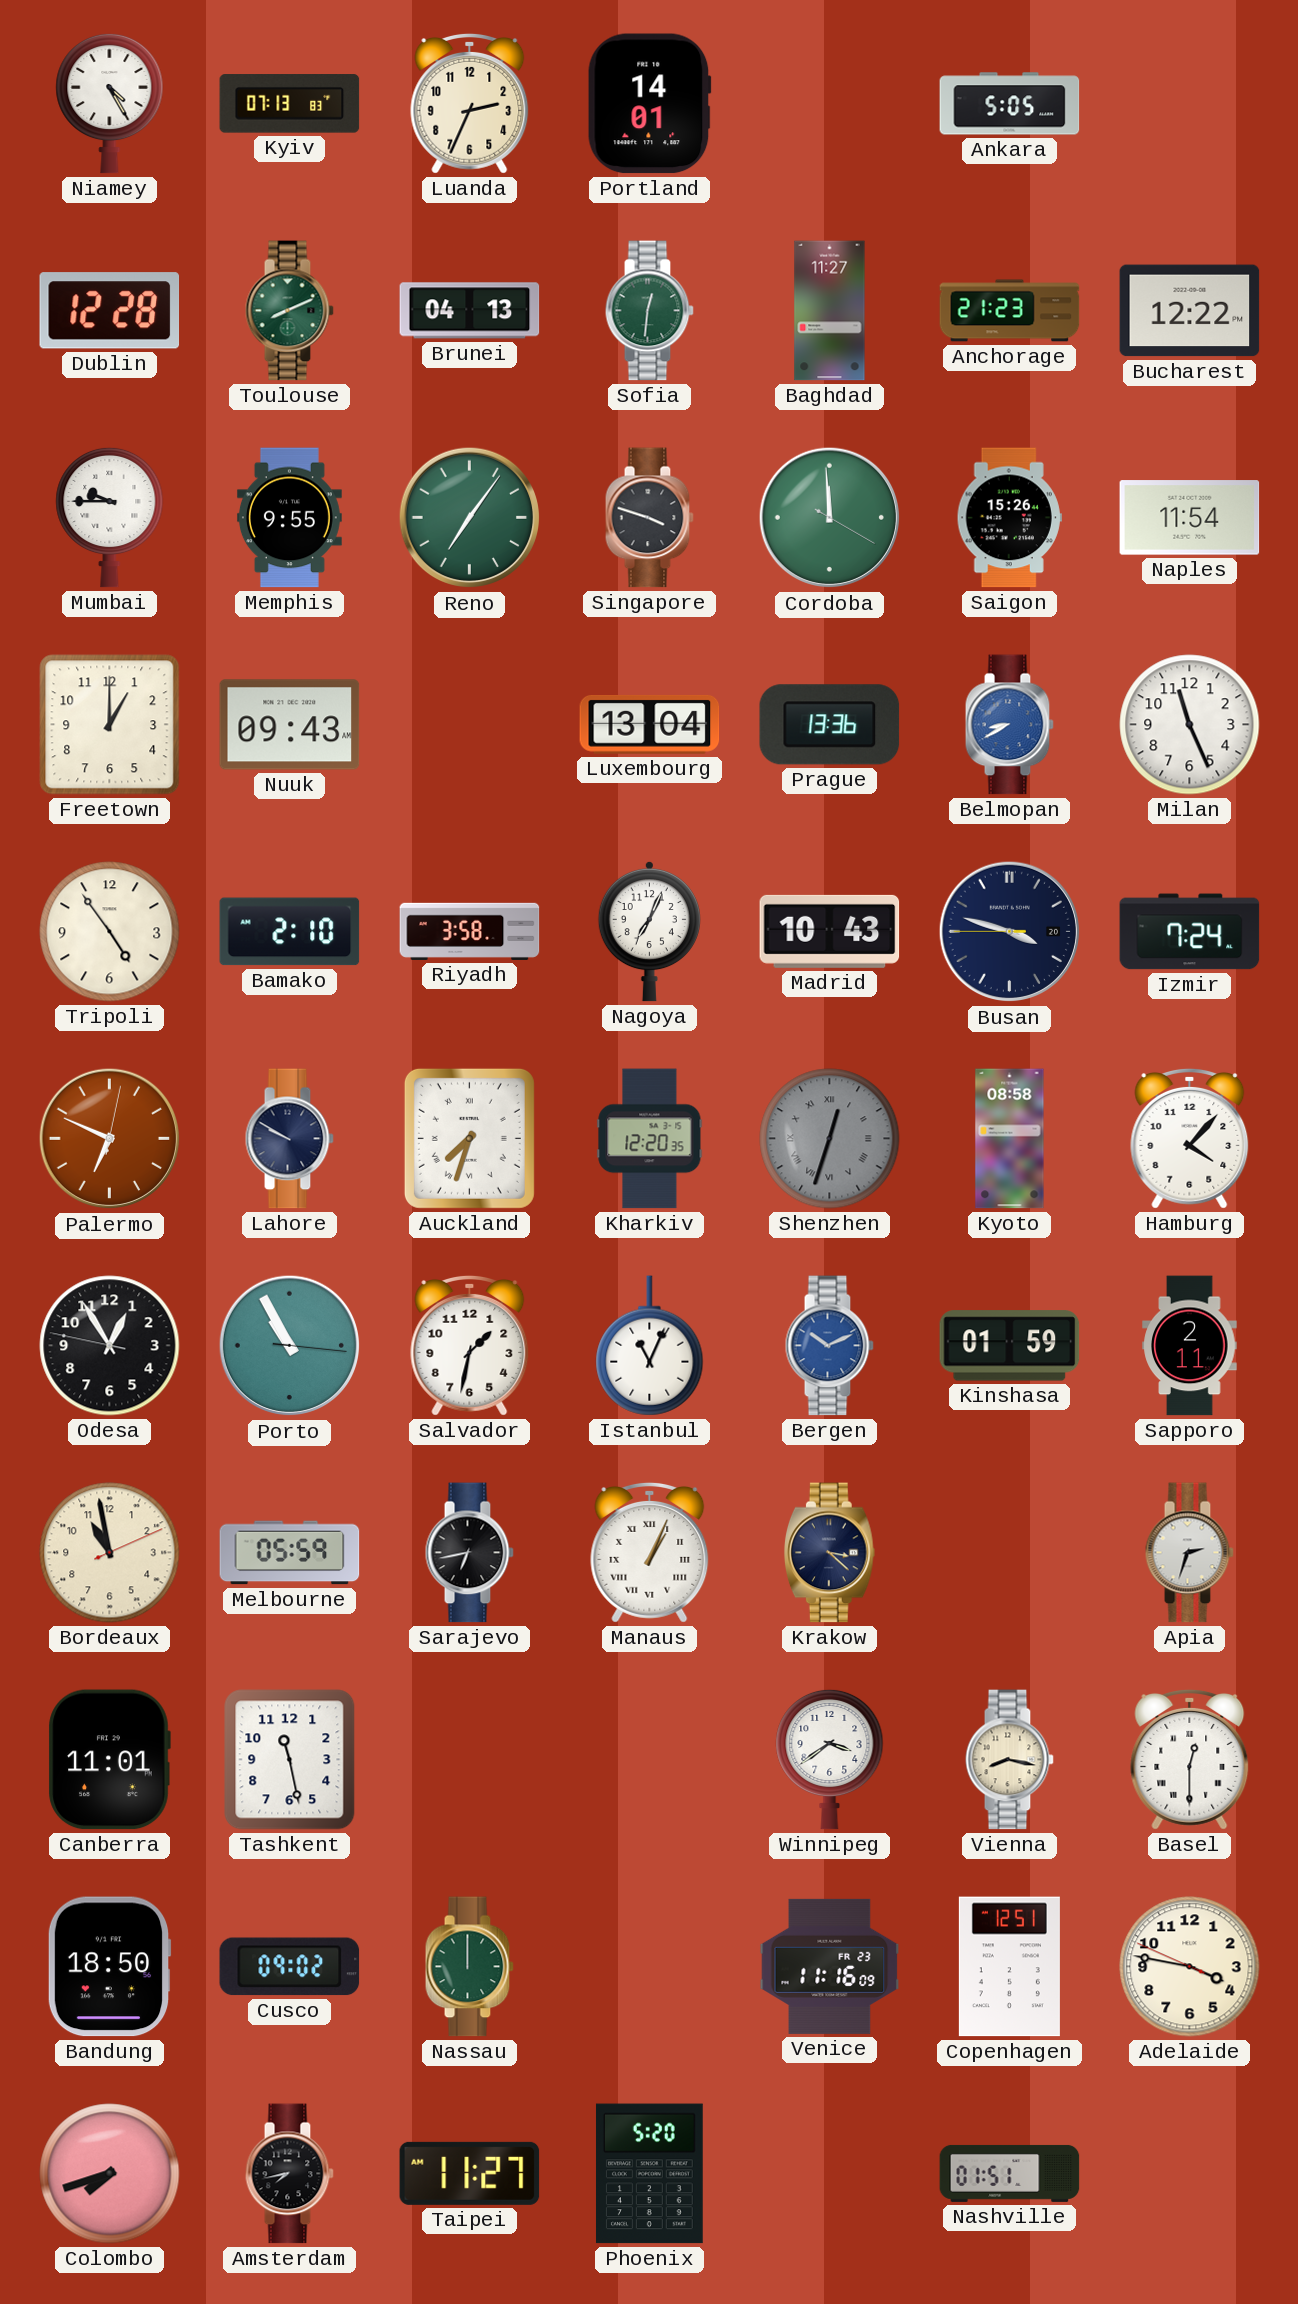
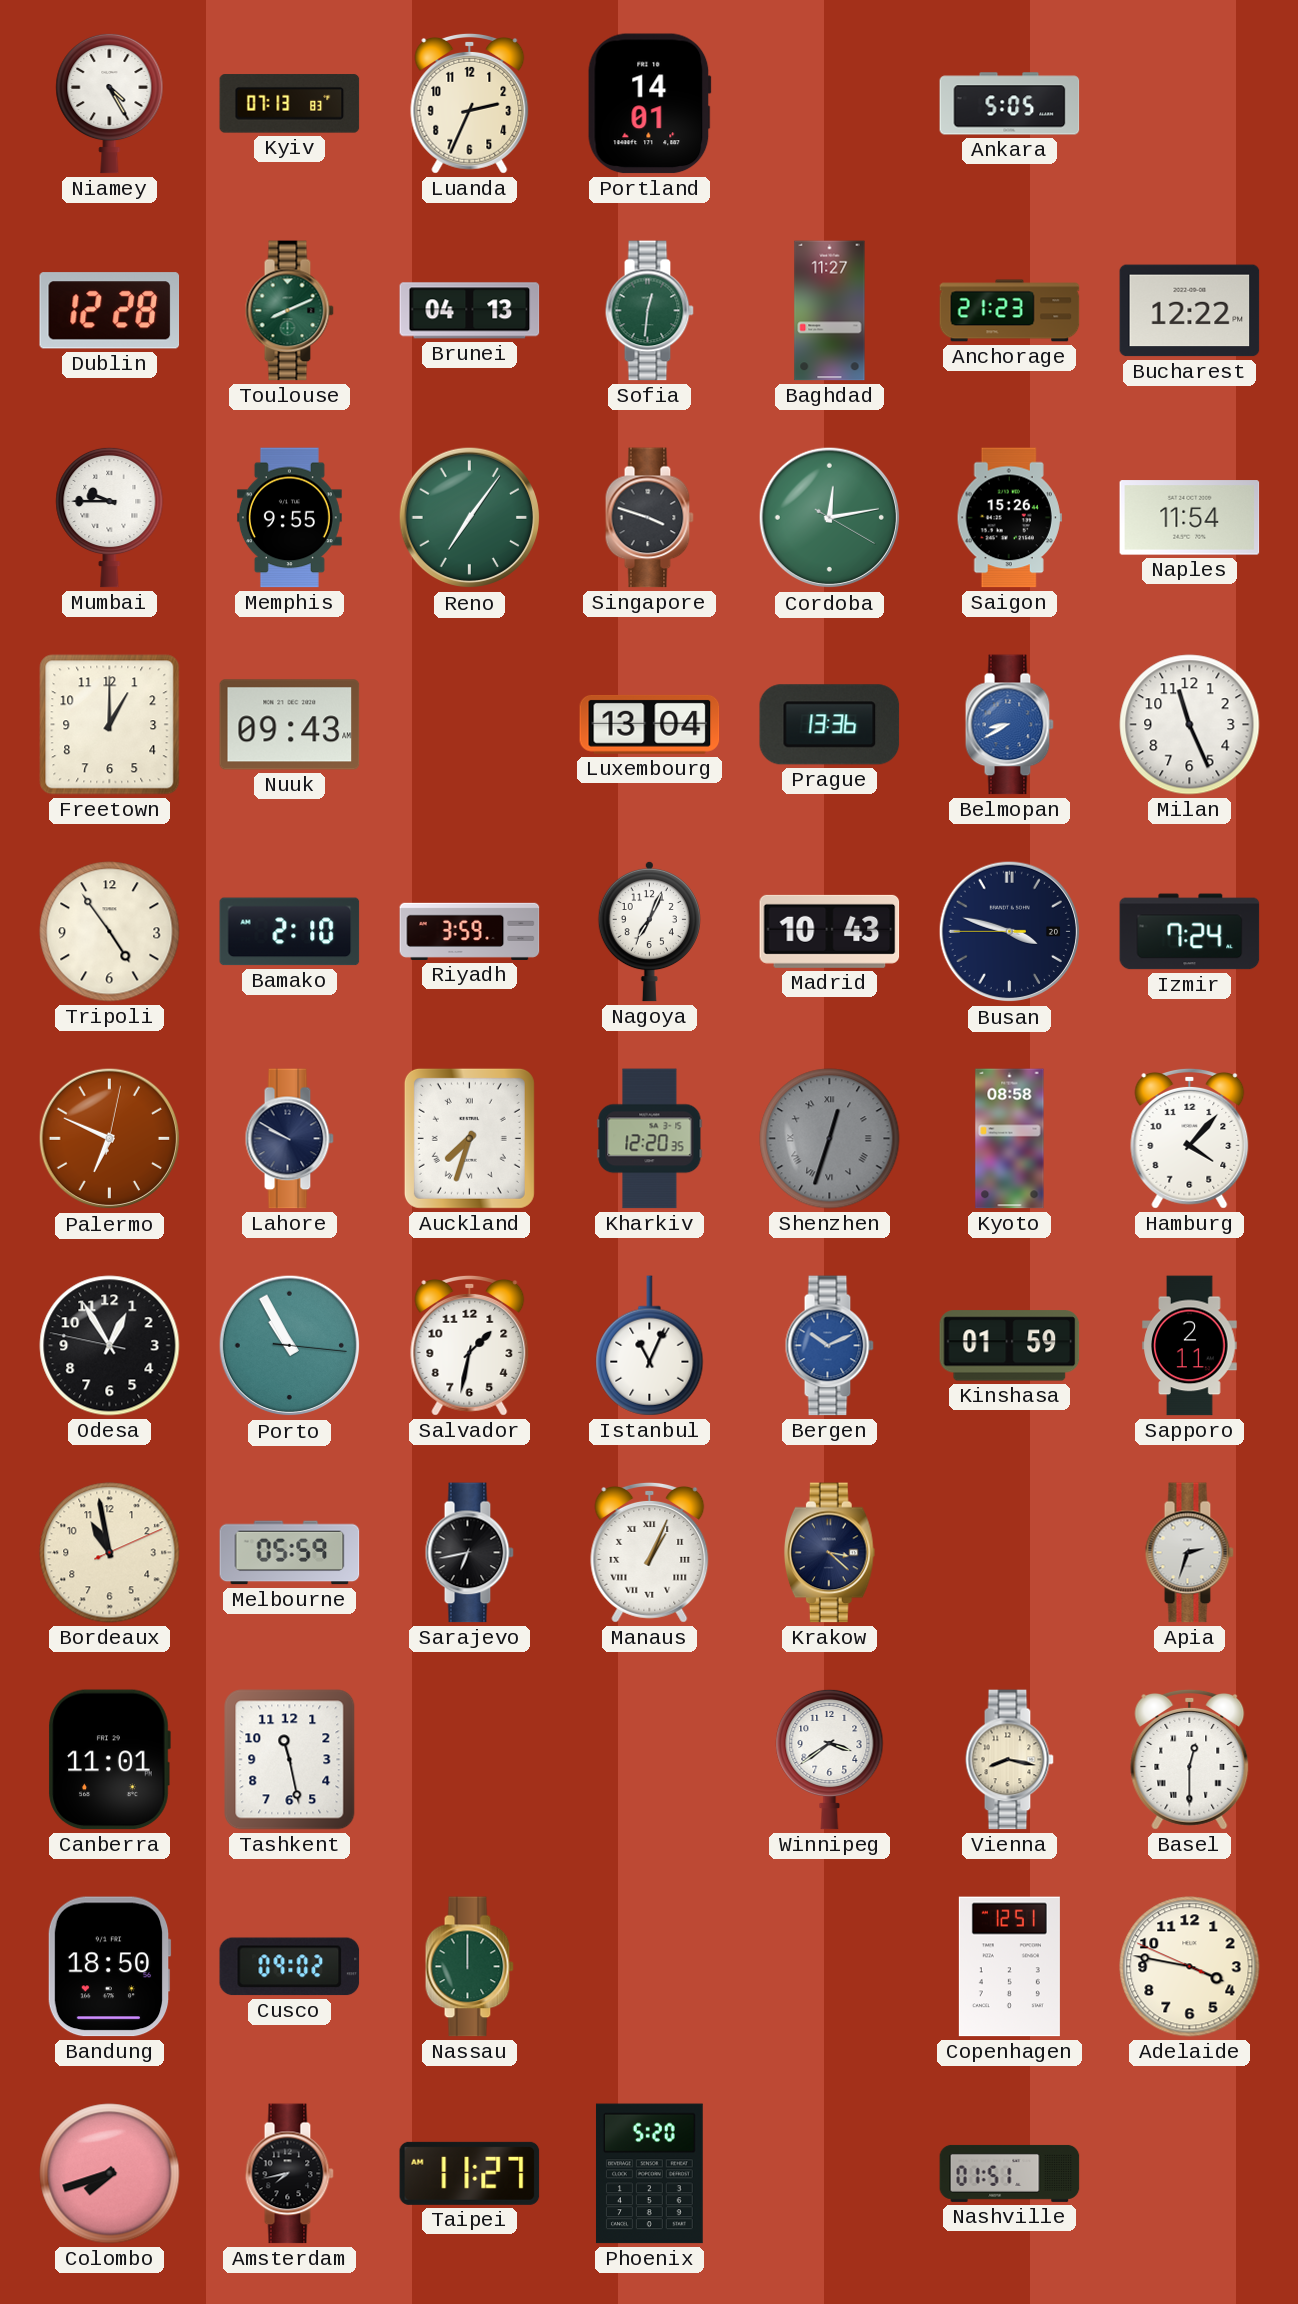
Cordoba: 11:59 -> 12:13
Riyadh: 3:58 -> 3:59
Venice: 11:16 -> none
